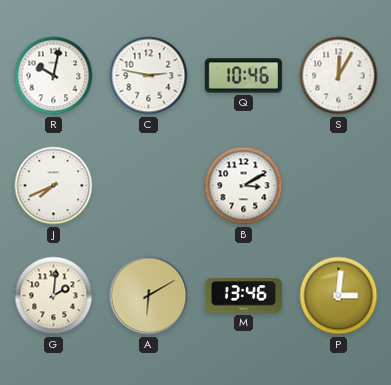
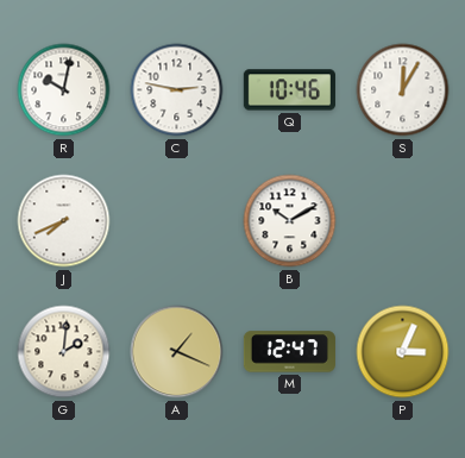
B: 3:10 -> 10:10
A: 6:10 -> 1:19
M: 13:46 -> 12:47
P: 3:01 -> 3:04
